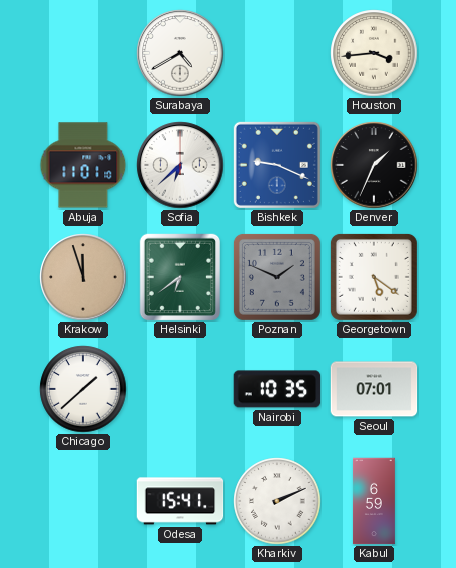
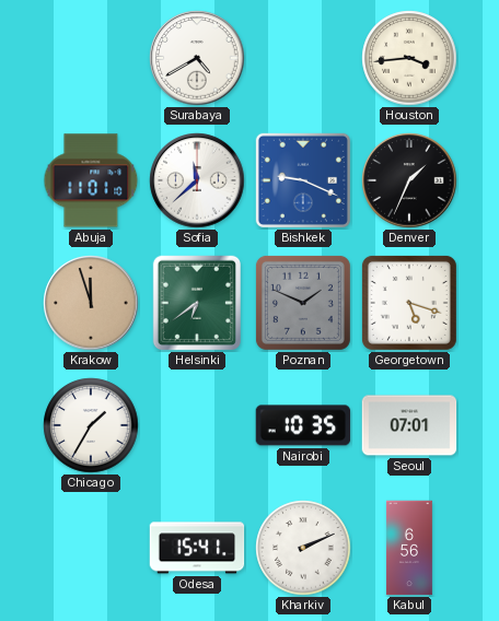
Sofia: 6:38 -> 11:38
Georgetown: 5:21 -> 5:18
Chicago: 1:38 -> 1:35
Kabul: 6:59 -> 6:56
